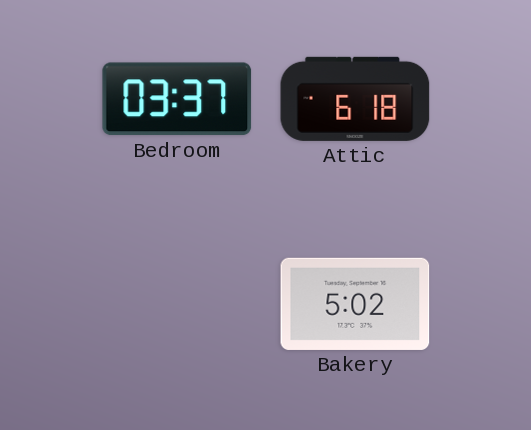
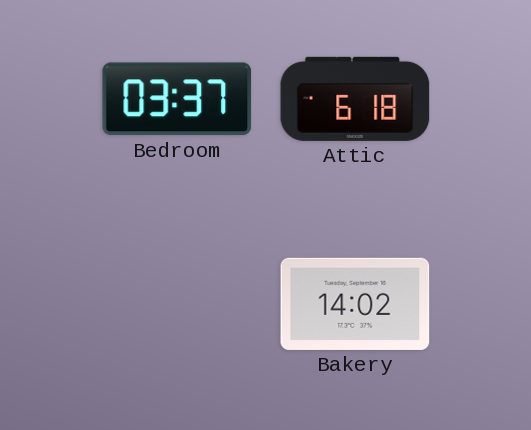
Bakery: 5:02 -> 14:02
